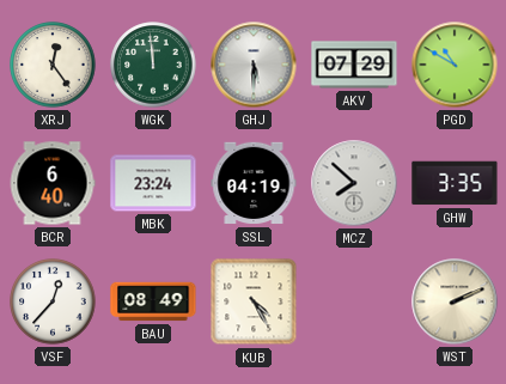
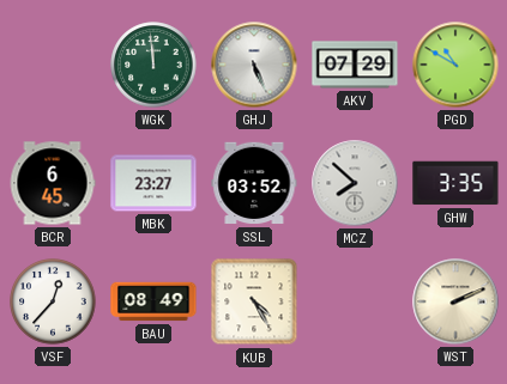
XRJ: 12:24 -> none
GHJ: 5:30 -> 5:26
BCR: 6:40 -> 6:45
MBK: 23:24 -> 23:27
SSL: 04:19 -> 03:52
